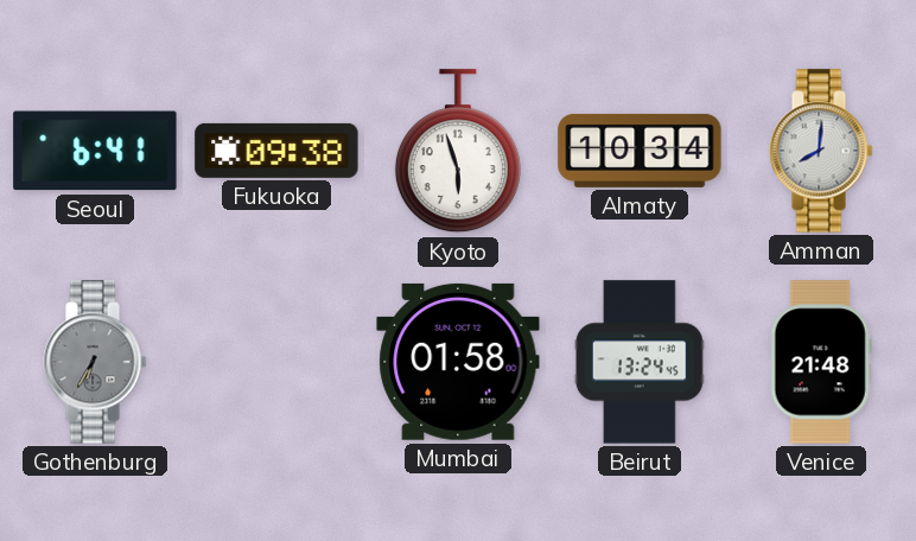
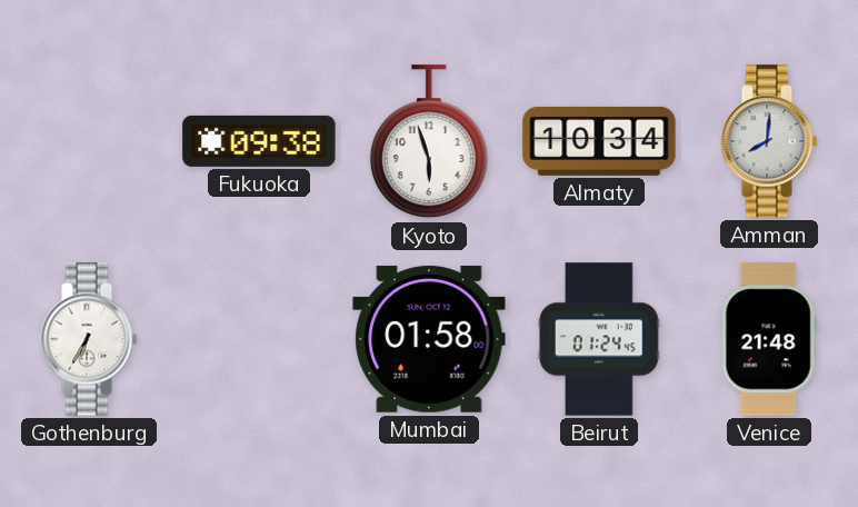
Seoul: 6:41 -> none
Gothenburg dial: grey -> white
Beirut: 13:24 -> 01:24
